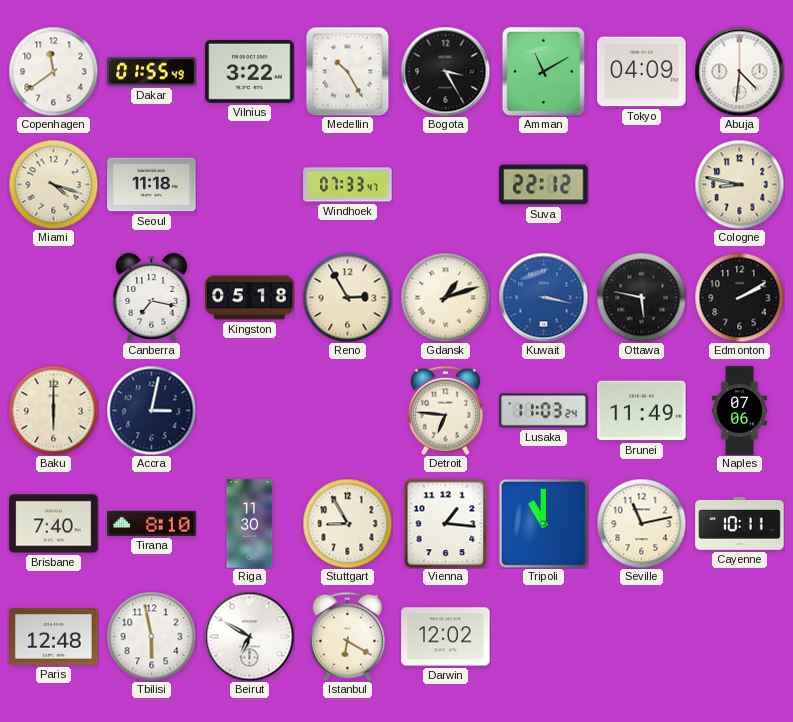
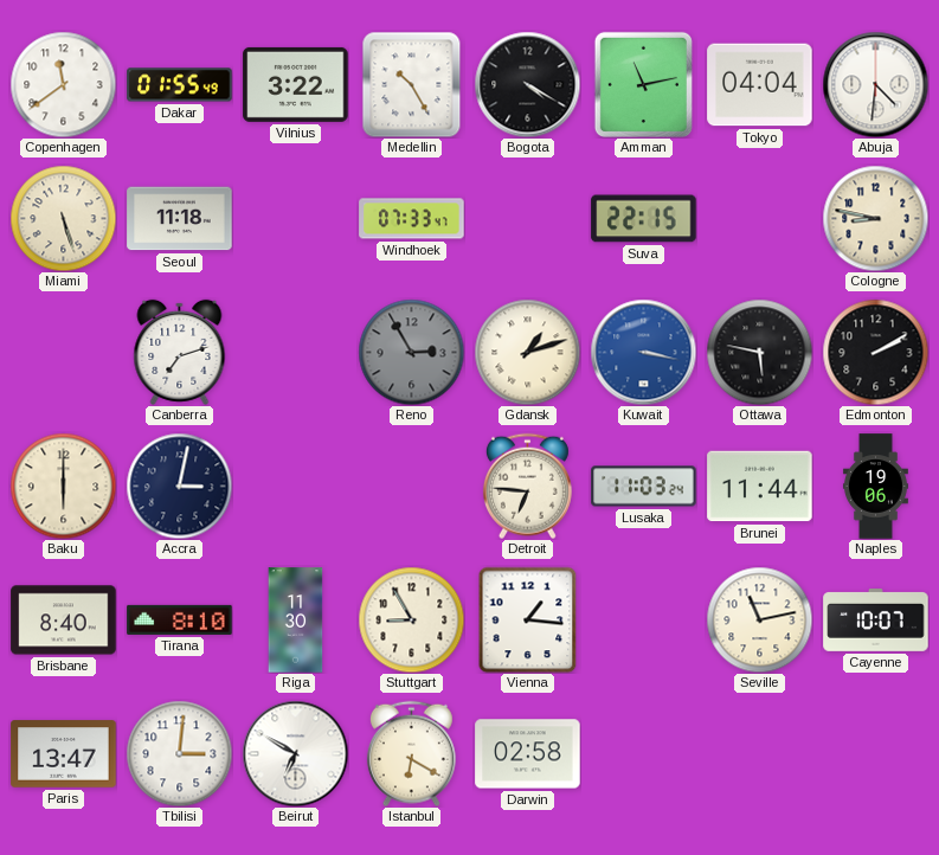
Bogota: 3:25 -> 4:20
Amman: 11:10 -> 11:13
Tokyo: 04:09 -> 04:04
Miami: 4:18 -> 5:27
Suva: 22:12 -> 22:15
Canberra: 7:17 -> 7:12
Kingston: 05:18 -> none
Reno dial: cream -> grey
Brunei: 11:49 -> 11:44
Naples: 07:06 -> 19:06
Brisbane: 7:40 -> 8:40
Tripoli: 11:00 -> none
Cayenne: 10:11 -> 10:07
Paris: 12:48 -> 13:47
Tbilisi: 5:58 -> 3:01
Darwin: 12:02 -> 02:58
